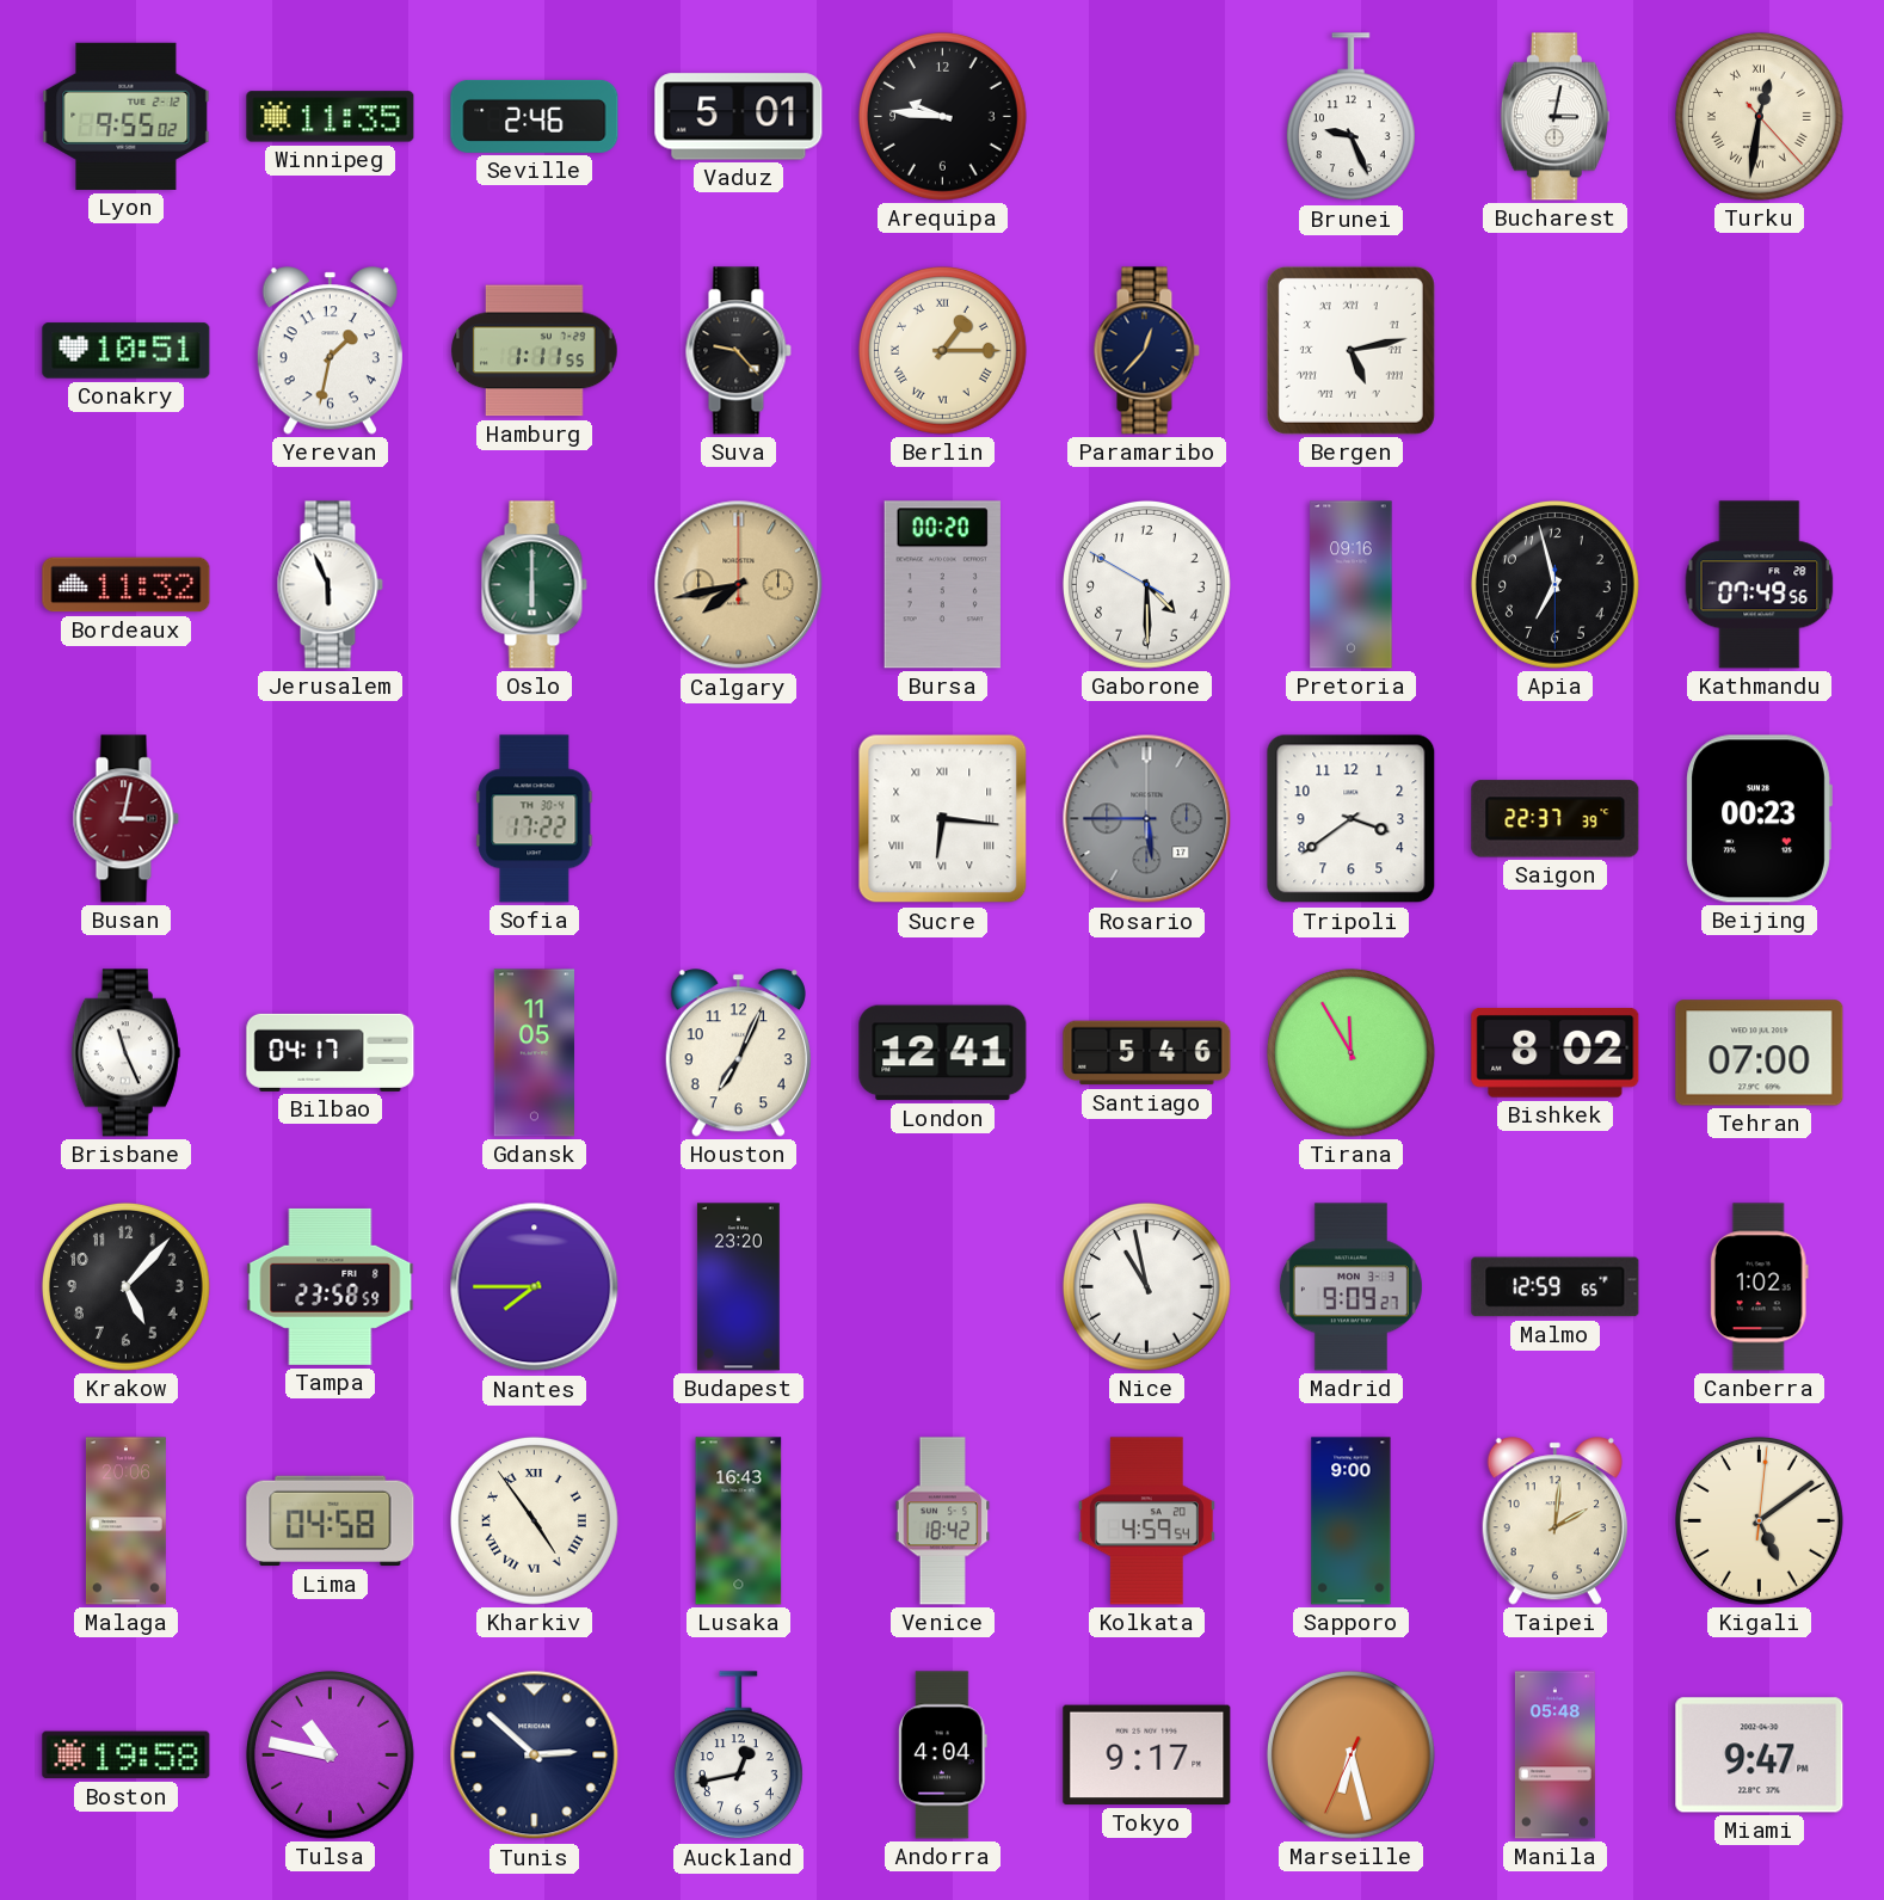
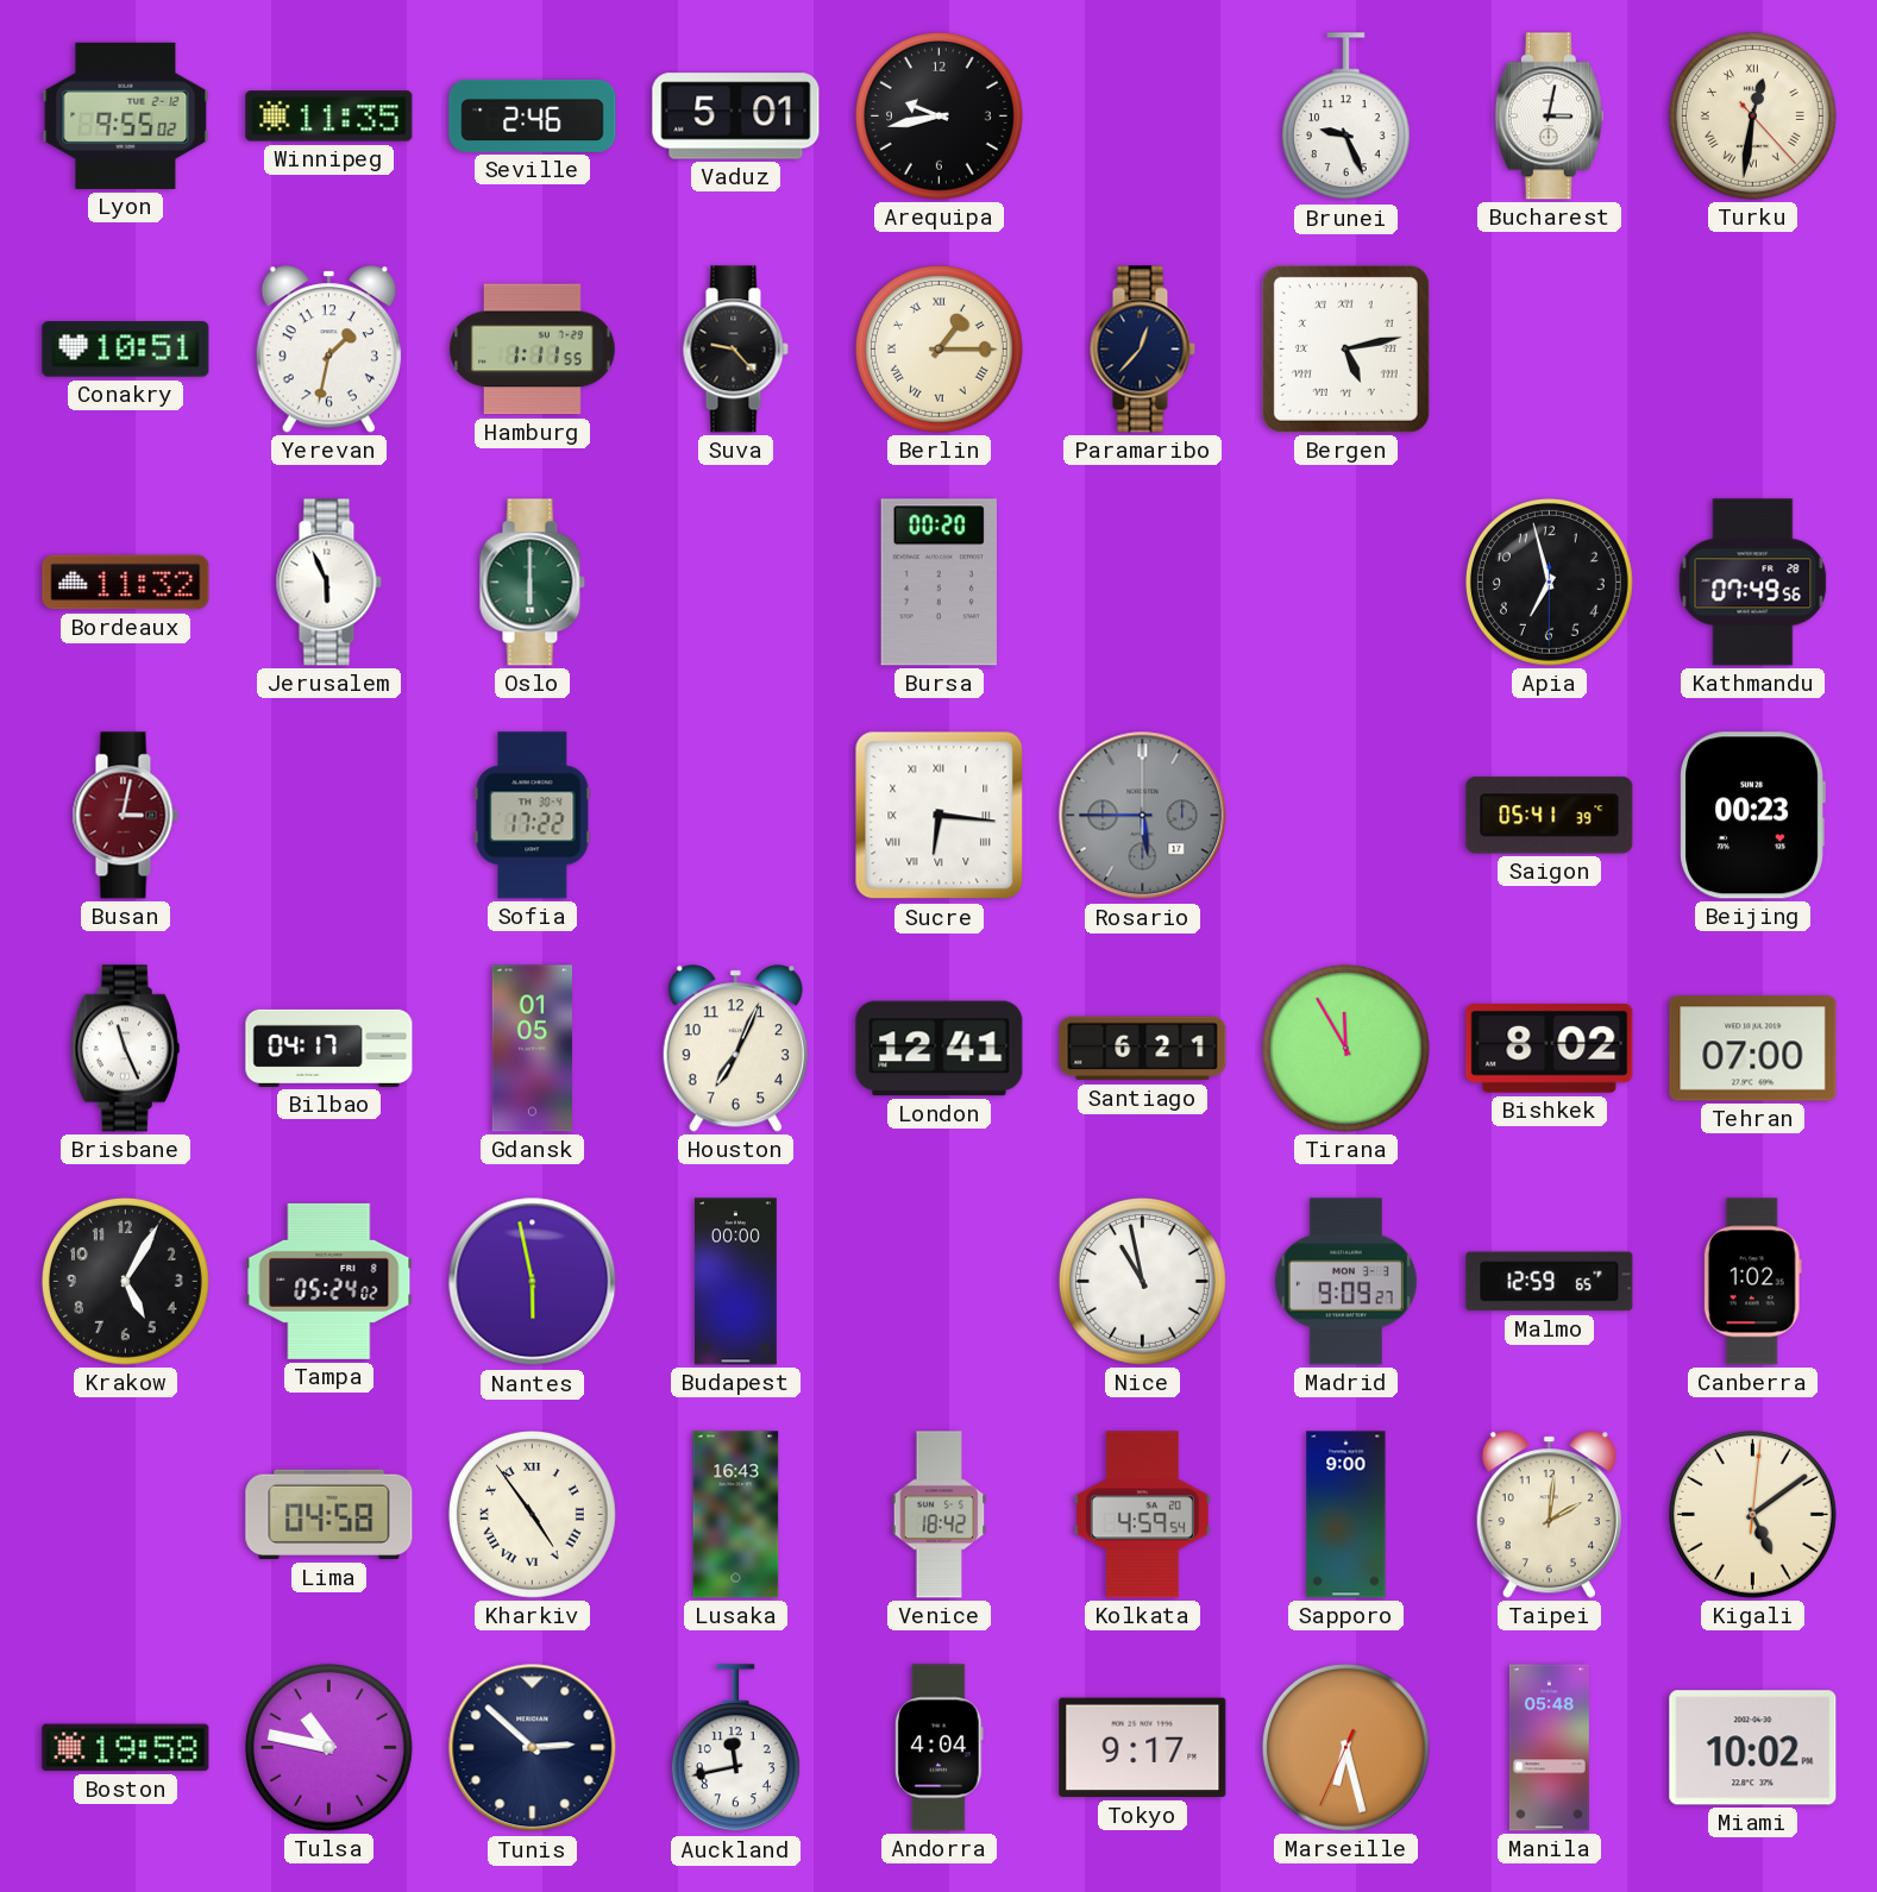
Arequipa: 9:46 -> 9:43
Calgary: 7:43 -> none
Gaborone: 4:29 -> none
Pretoria: 09:16 -> none
Tripoli: 3:39 -> none
Saigon: 22:37 -> 05:41
Gdansk: 11:05 -> 01:05
Santiago: 5:46 -> 6:21
Krakow: 5:07 -> 5:05
Tampa: 23:58 -> 05:24
Nantes: 7:45 -> 5:58
Budapest: 23:20 -> 00:00
Malaga: 20:06 -> none
Auckland: 12:43 -> 11:43
Miami: 9:47 -> 10:02
